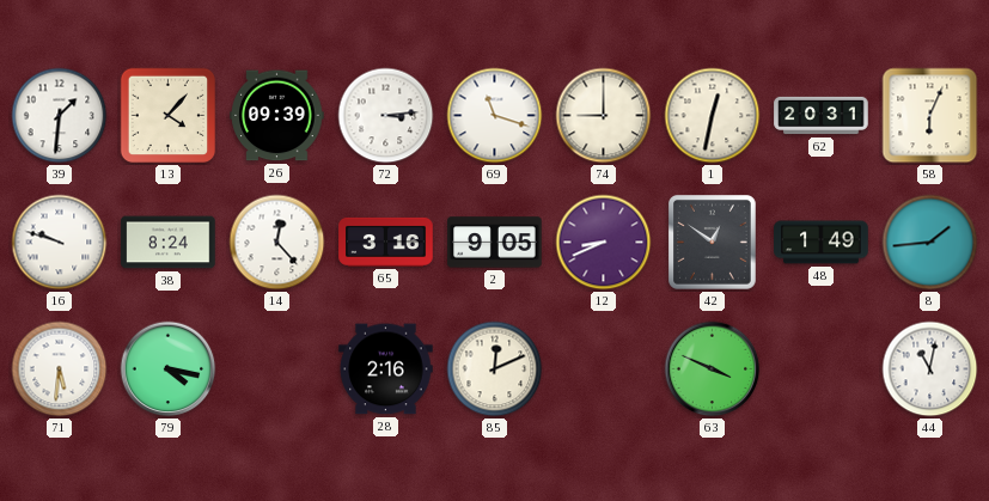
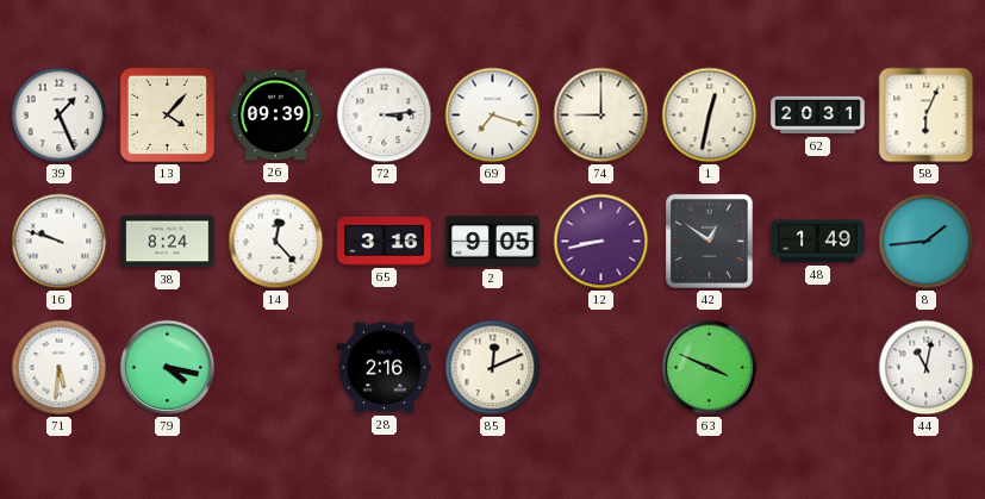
39: 1:31 -> 1:26
69: 11:18 -> 7:18
12: 8:41 -> 8:43
